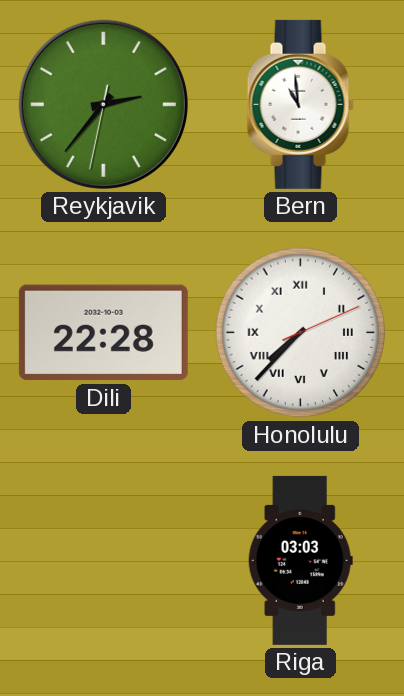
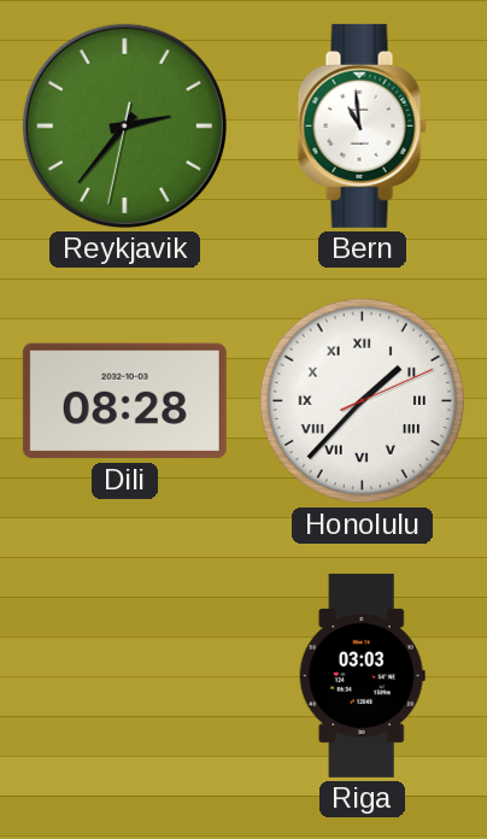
Dili: 22:28 -> 08:28
Honolulu: 7:37 -> 1:37
